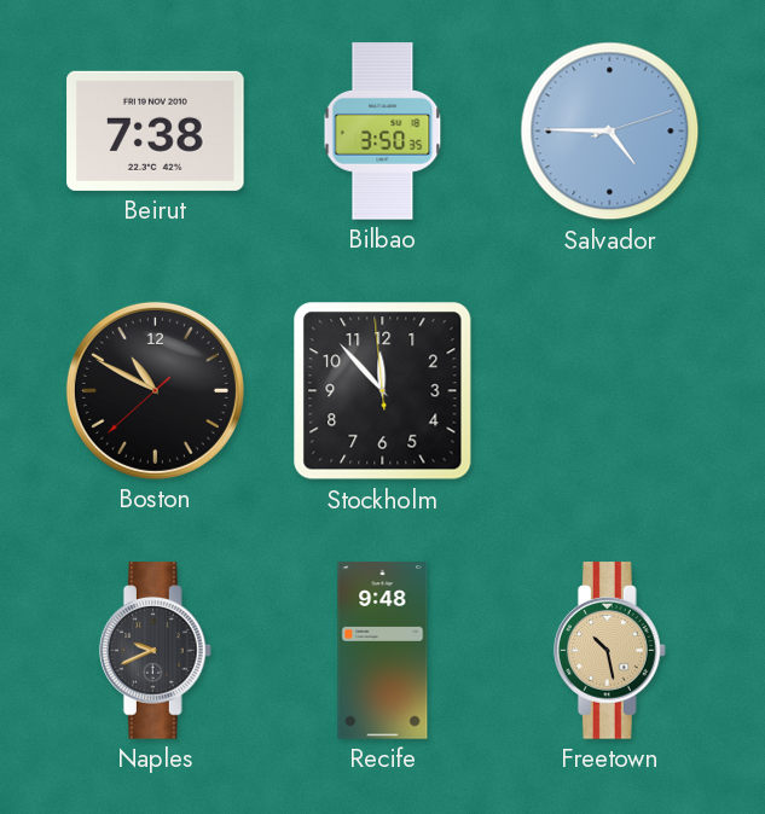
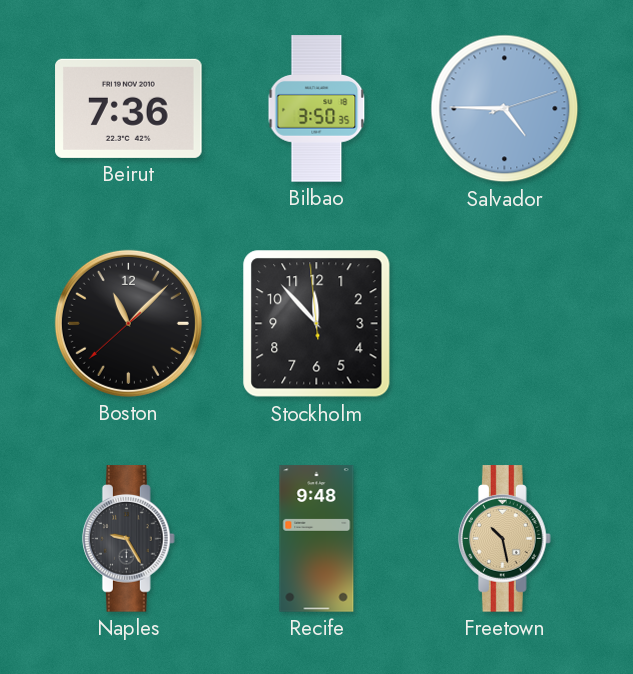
Beirut: 7:38 -> 7:36
Boston: 10:49 -> 11:07
Naples: 9:41 -> 9:25
